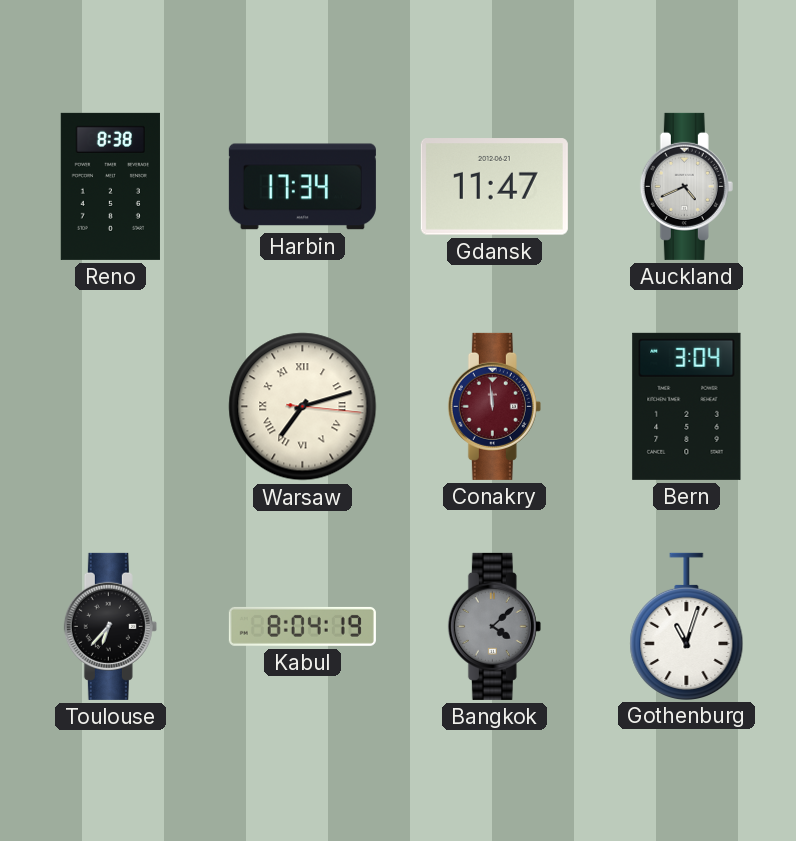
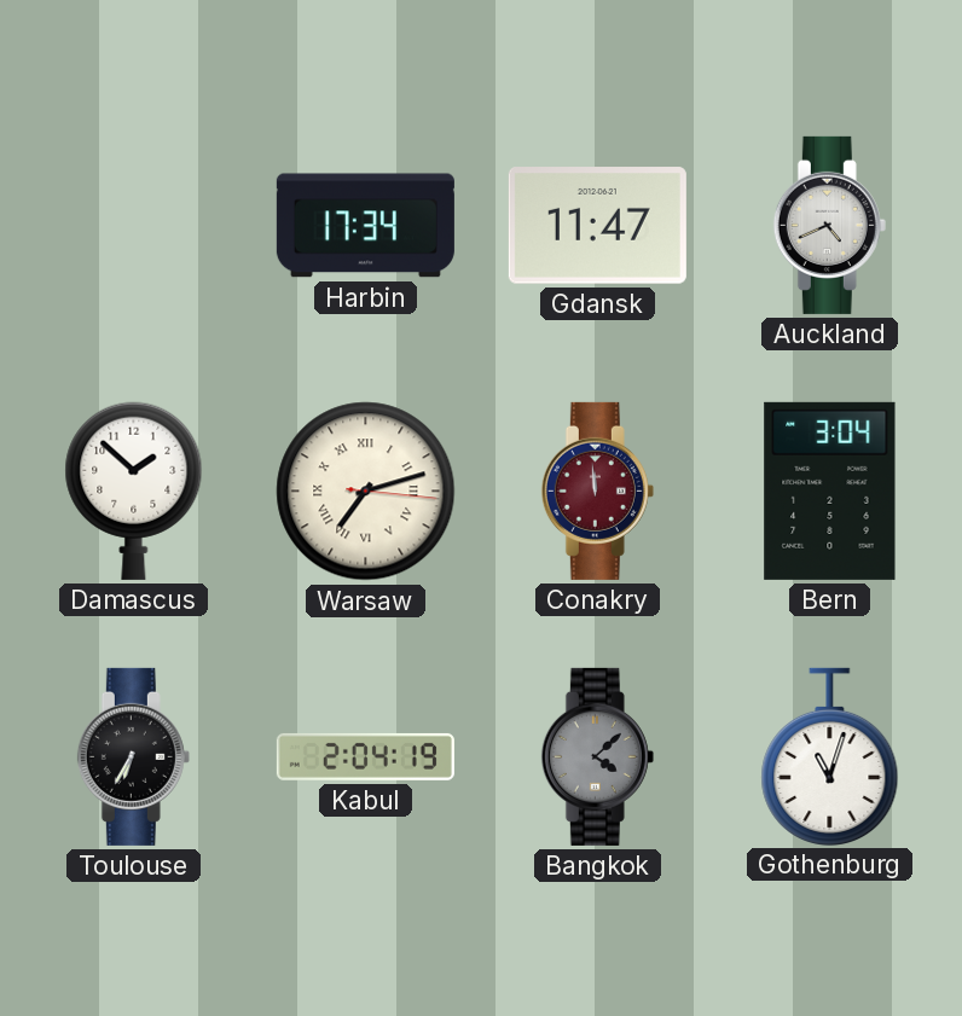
Reno: 8:38 -> none
Damascus: none -> 1:52
Toulouse: 6:37 -> 6:35
Kabul: 8:04 -> 2:04
